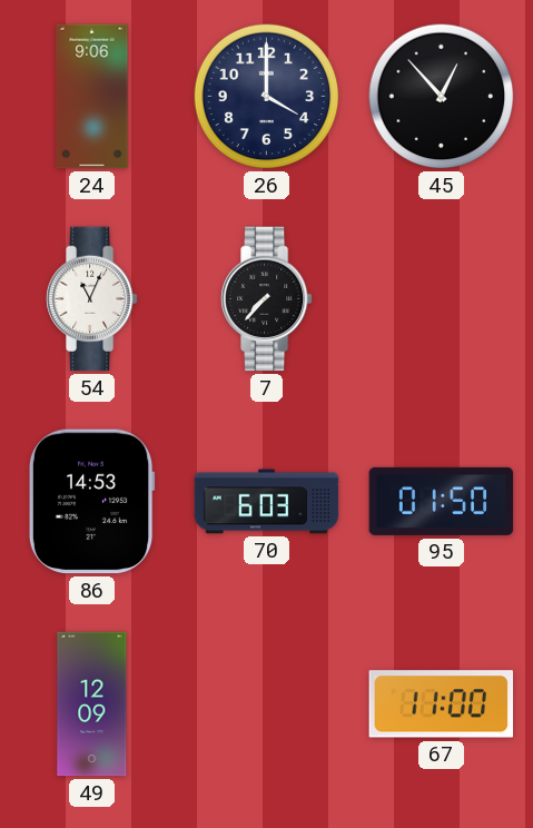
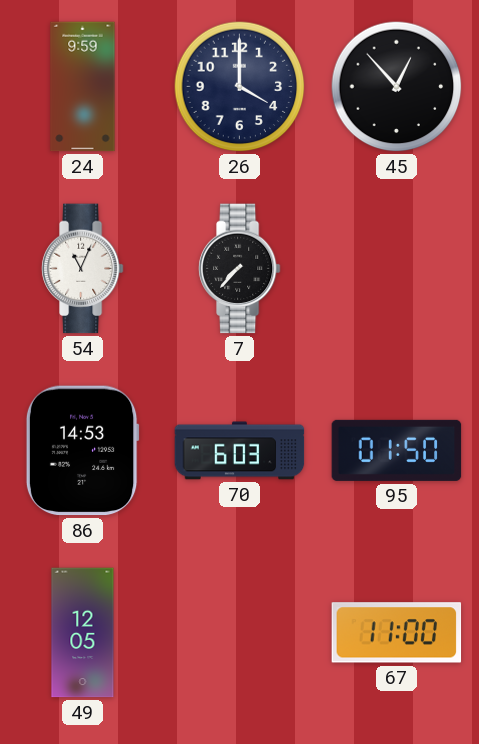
24: 9:06 -> 9:59
49: 12:09 -> 12:05
